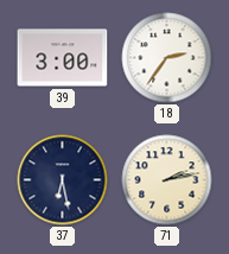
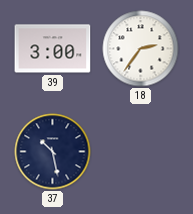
37: 6:28 -> 10:28
71: 2:13 -> none
